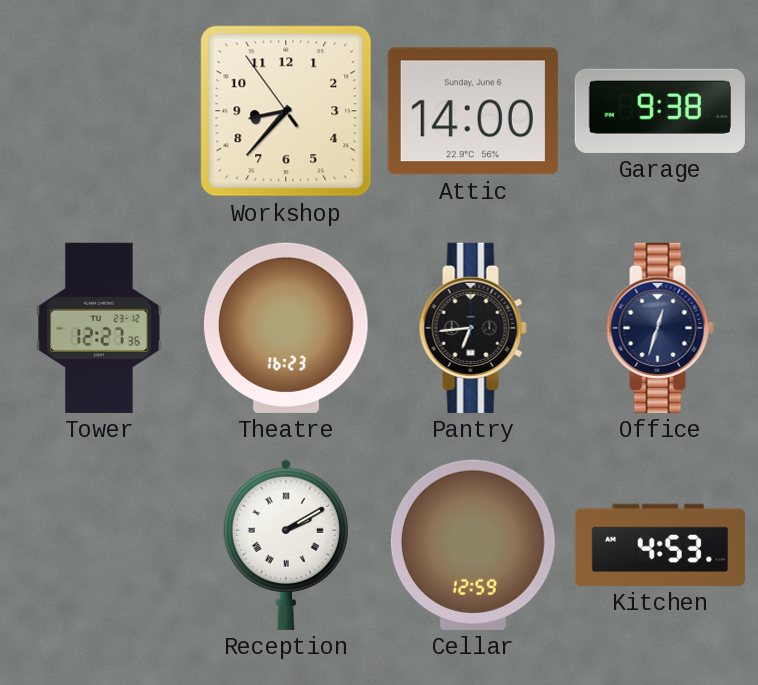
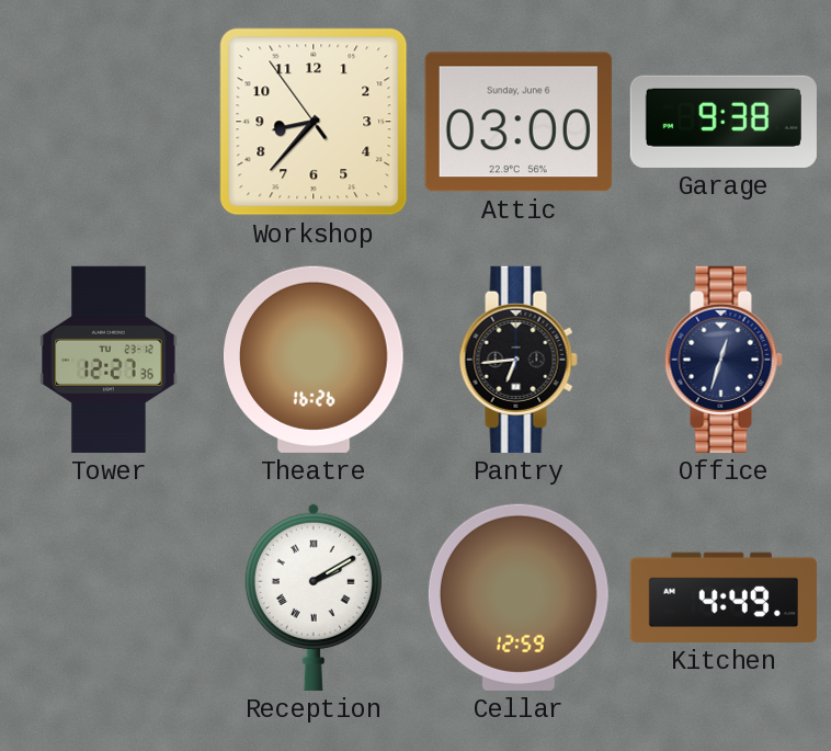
Attic: 14:00 -> 03:00
Theatre: 16:23 -> 16:26
Kitchen: 4:53 -> 4:49
